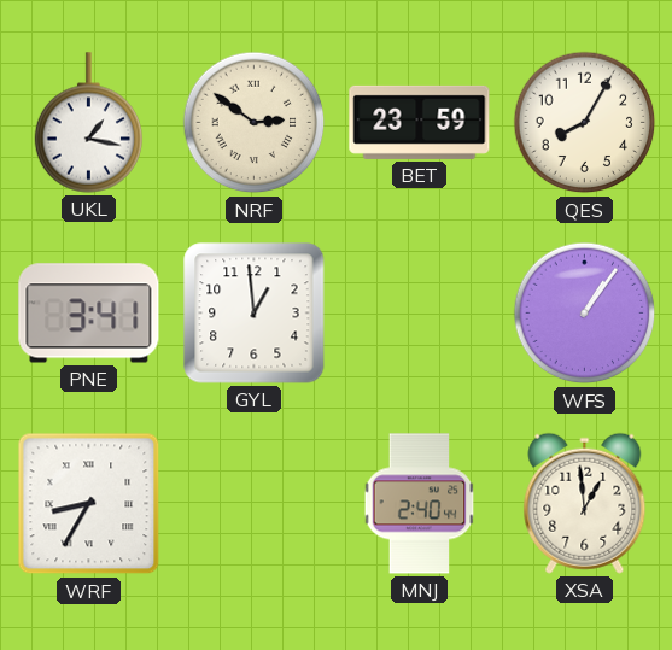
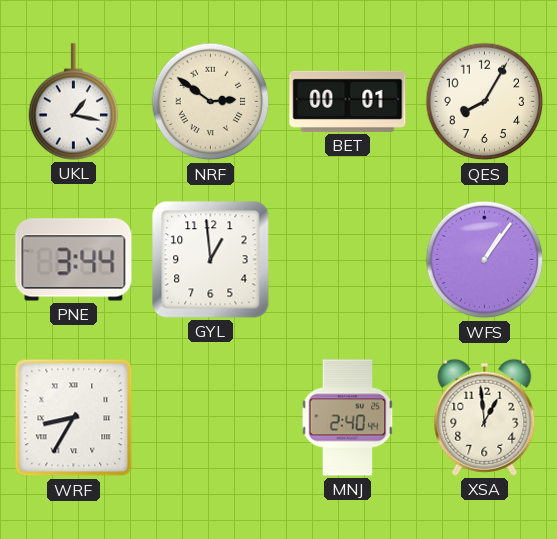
BET: 23:59 -> 00:01
PNE: 3:41 -> 3:44
